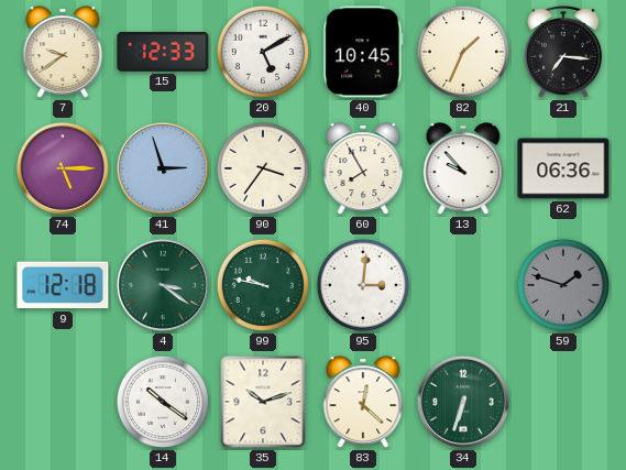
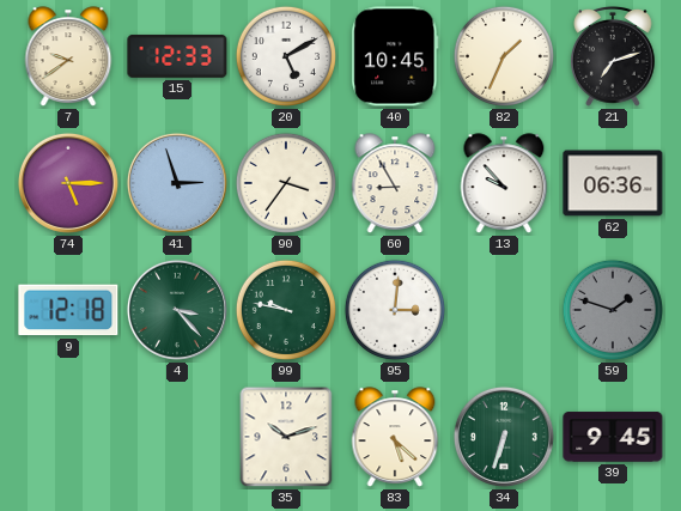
21: 7:16 -> 7:12
60: 7:55 -> 8:55
4: 3:21 -> 3:23
14: 10:21 -> none
83: 12:22 -> 5:22
39: none -> 9:45
